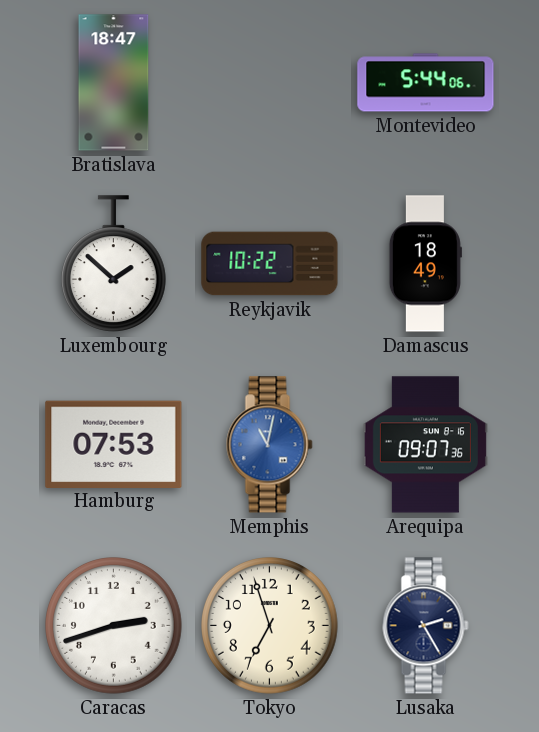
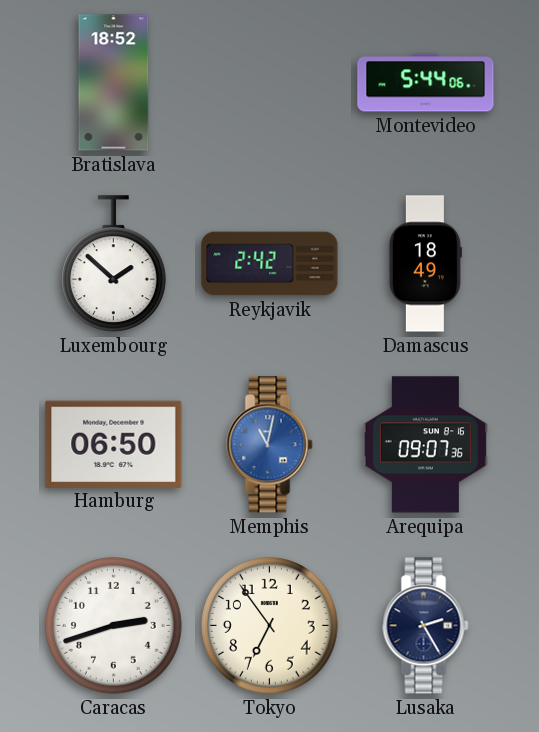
Bratislava: 18:47 -> 18:52
Reykjavik: 10:22 -> 2:42
Hamburg: 07:53 -> 06:50
Tokyo: 6:57 -> 6:54
